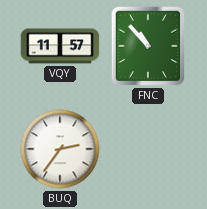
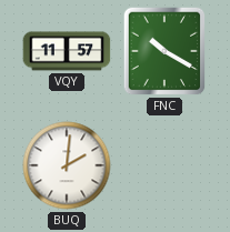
FNC: 10:53 -> 10:20
BUQ: 2:36 -> 2:01
